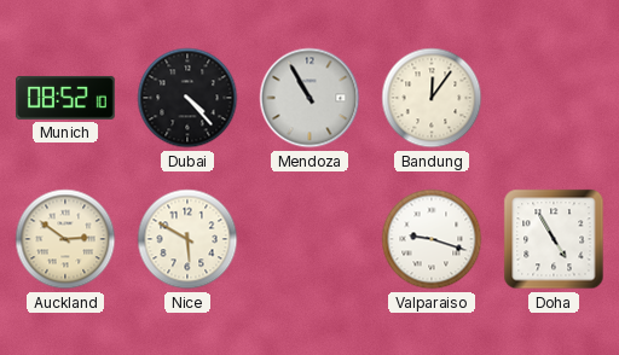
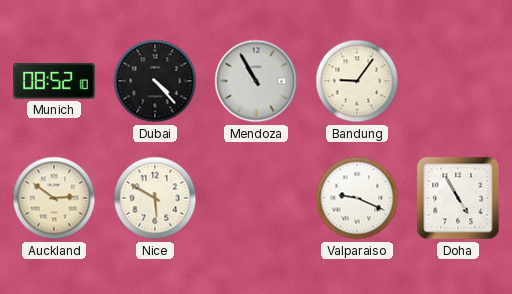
Bandung: 12:06 -> 9:06
Valparaiso: 9:18 -> 9:19
